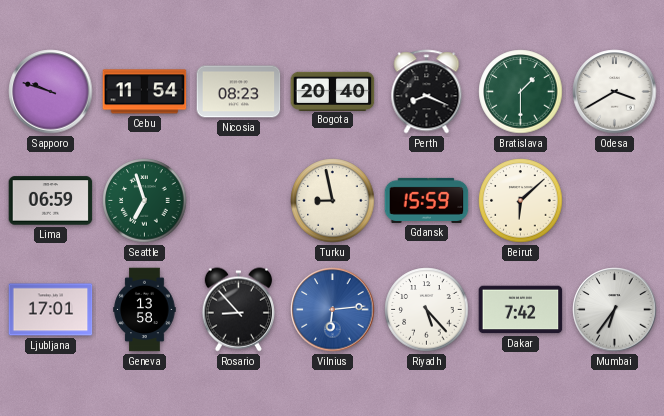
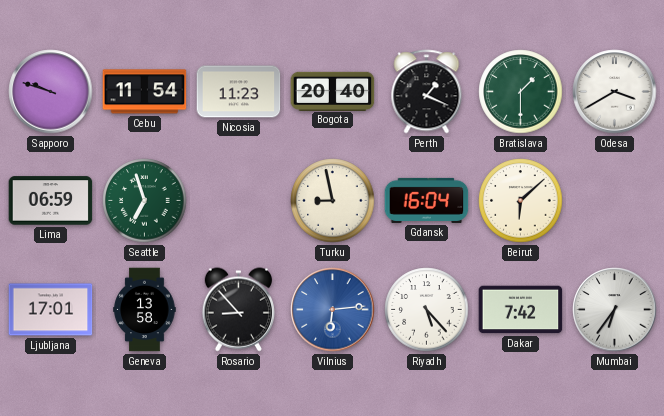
Nicosia: 08:23 -> 11:23
Perth: 8:19 -> 1:19
Gdansk: 15:59 -> 16:04
